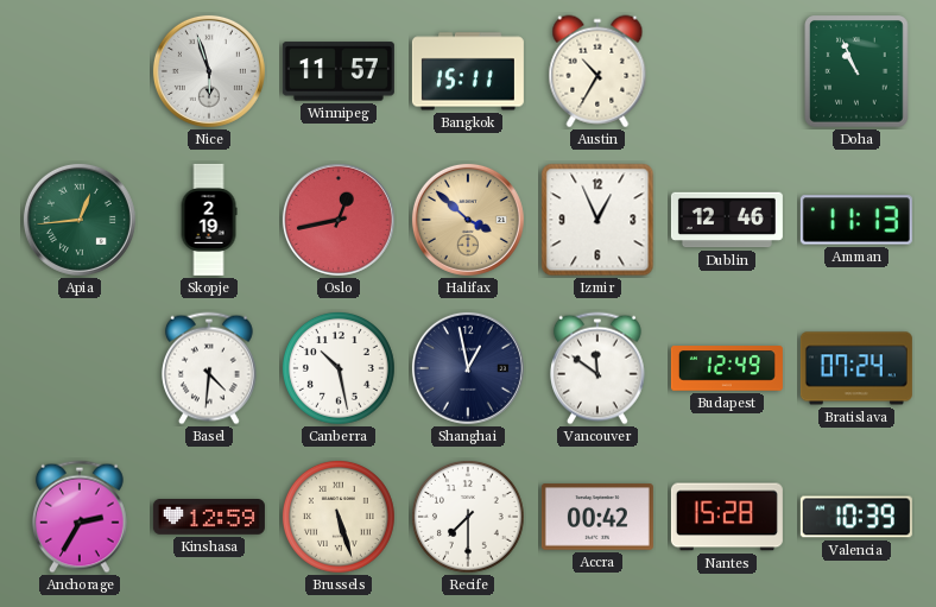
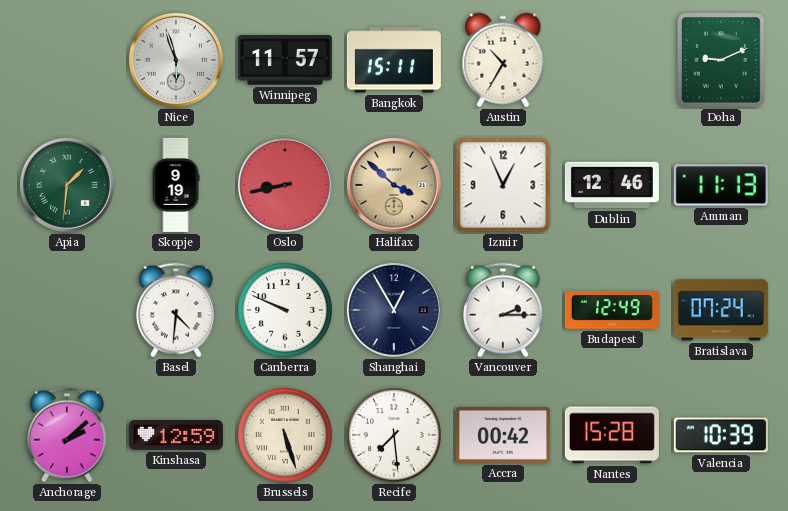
Doha: 10:56 -> 9:11
Apia: 12:44 -> 1:31
Skopje: 2:19 -> 9:19
Oslo: 12:43 -> 8:43
Canberra: 10:28 -> 9:49
Shanghai: 12:58 -> 12:55
Vancouver: 11:51 -> 2:15
Anchorage: 2:35 -> 2:08
Recife: 7:30 -> 7:29
